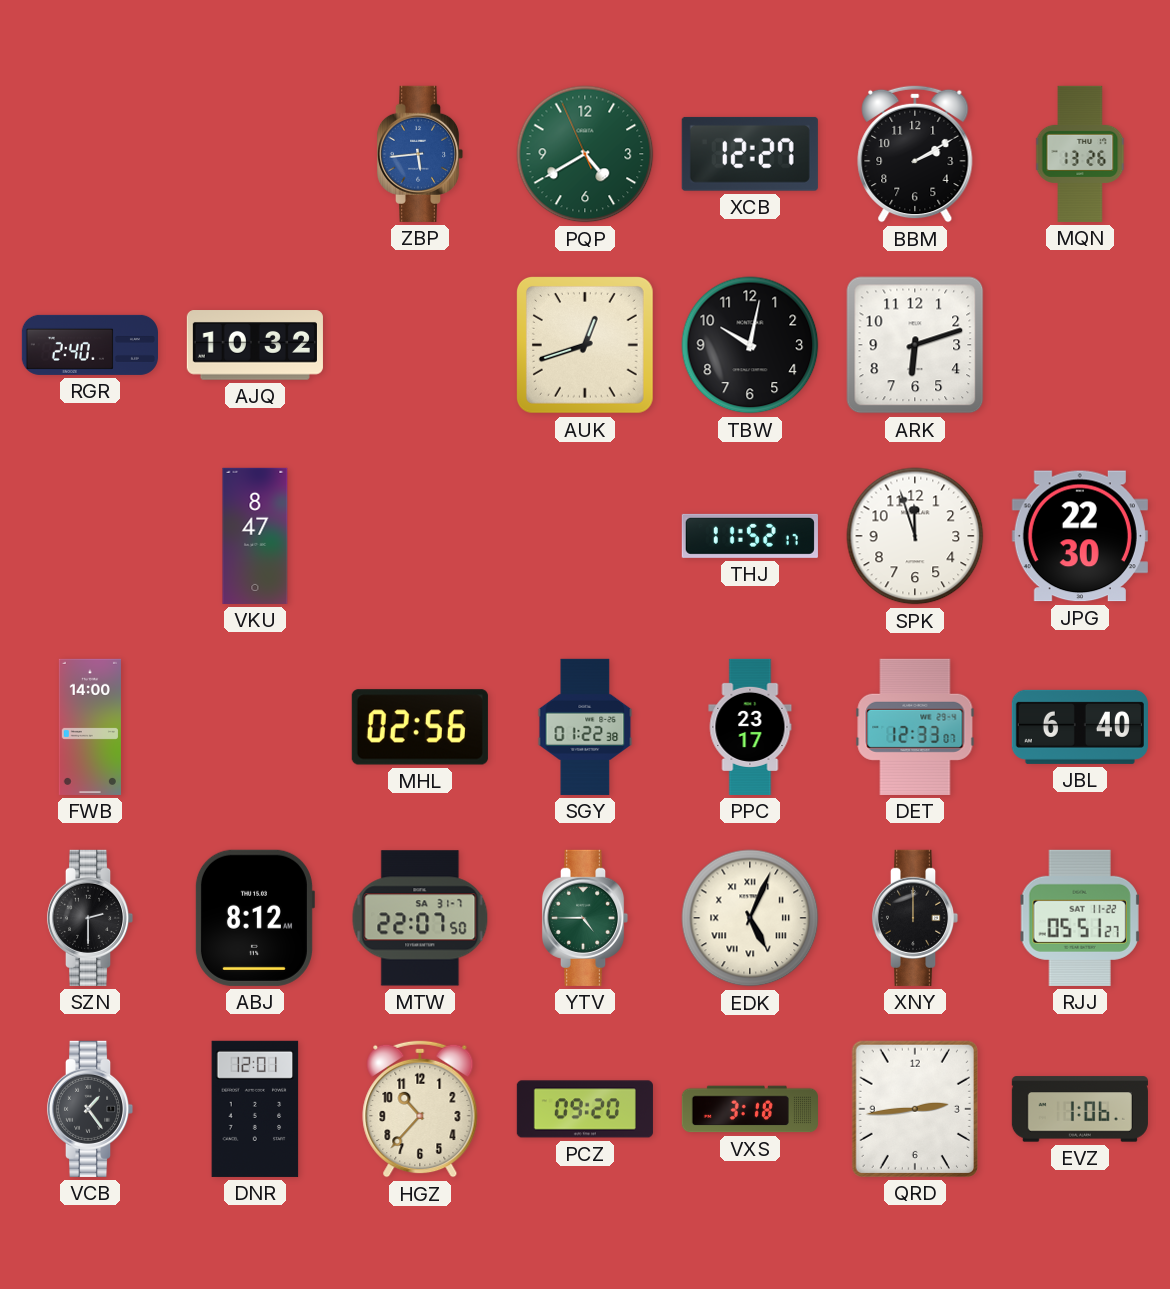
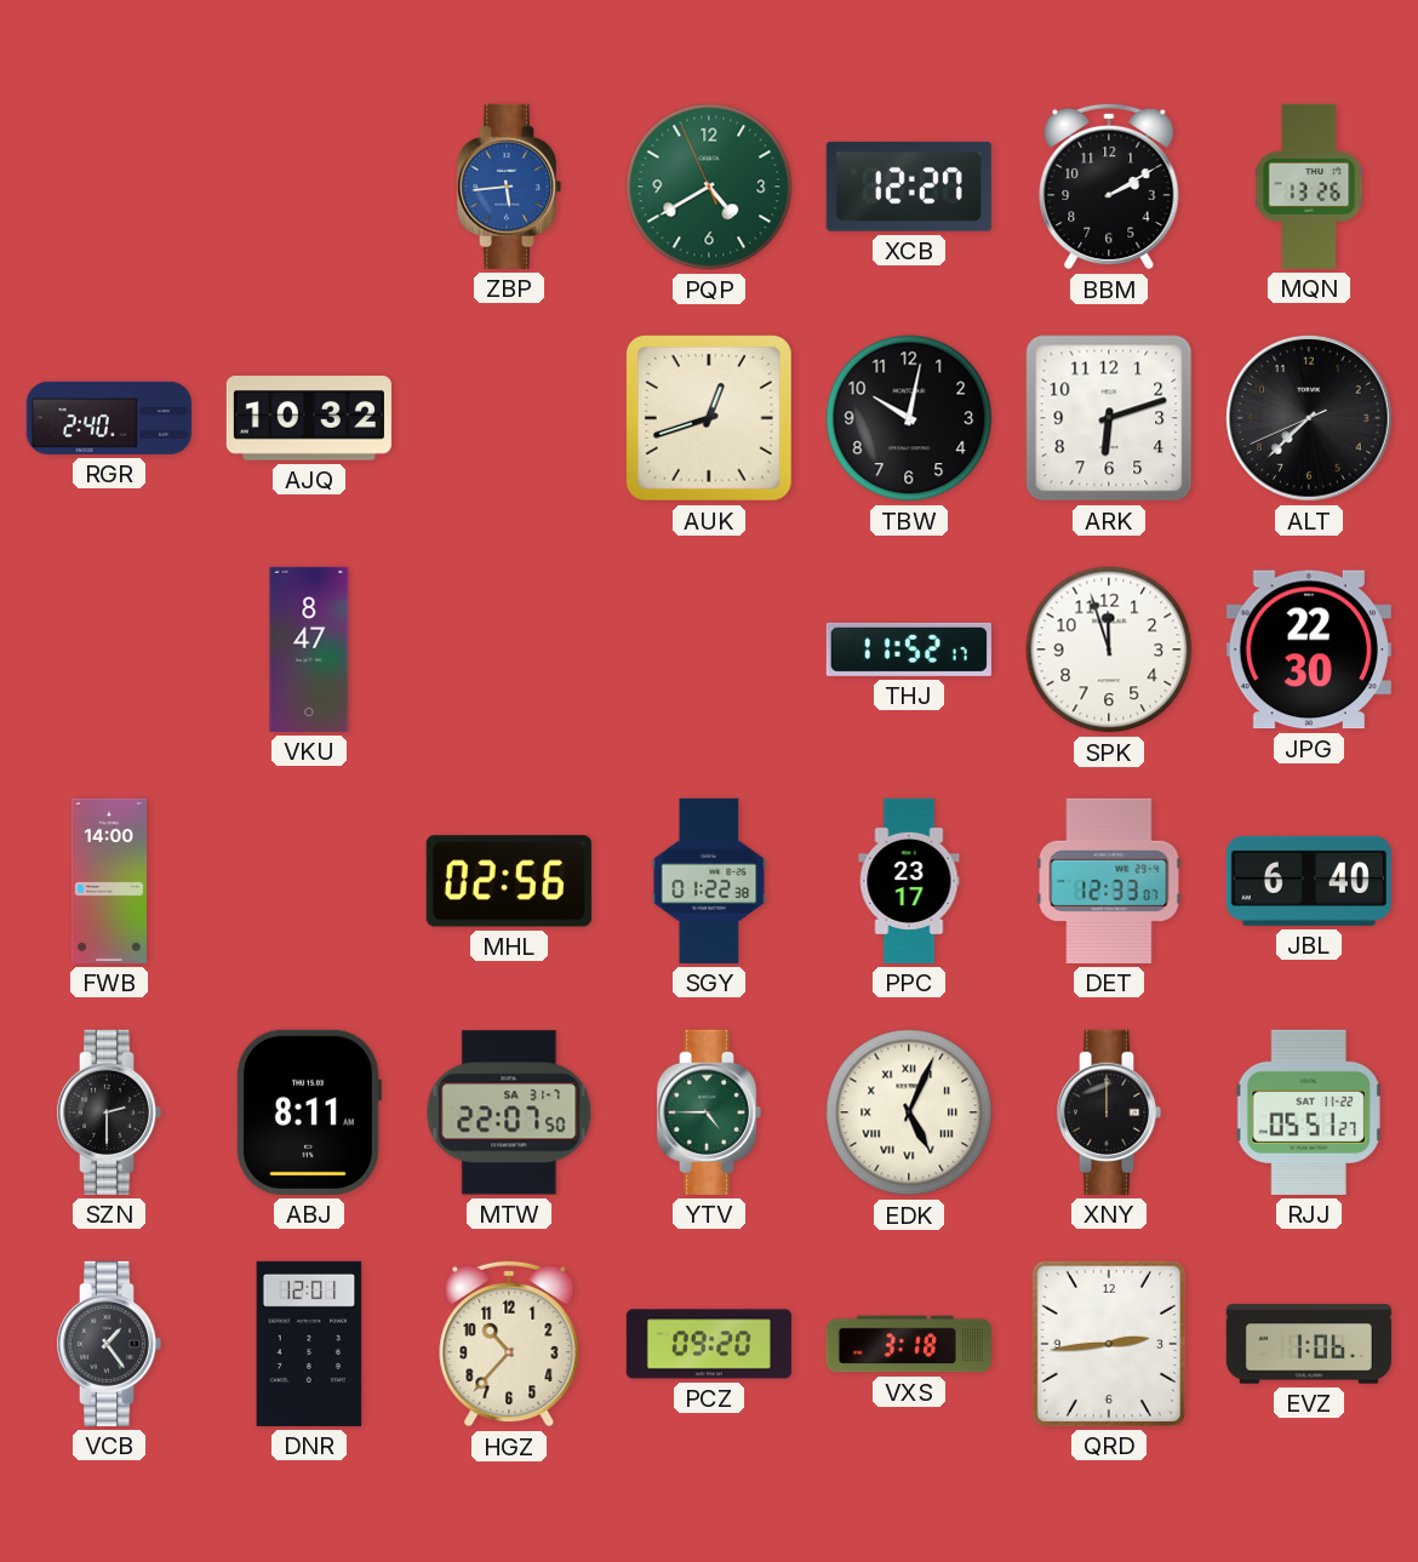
ALT: none -> 7:37
ABJ: 8:12 -> 8:11
